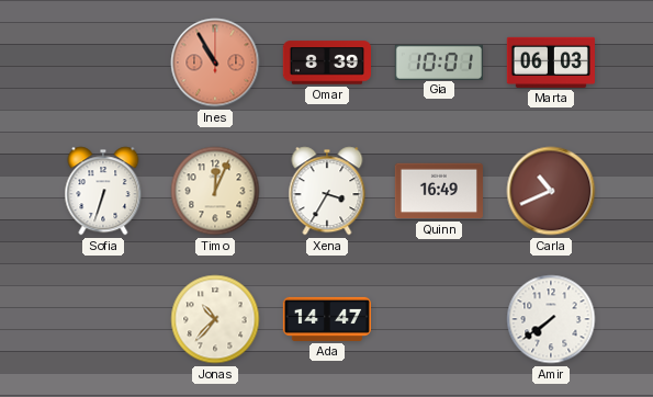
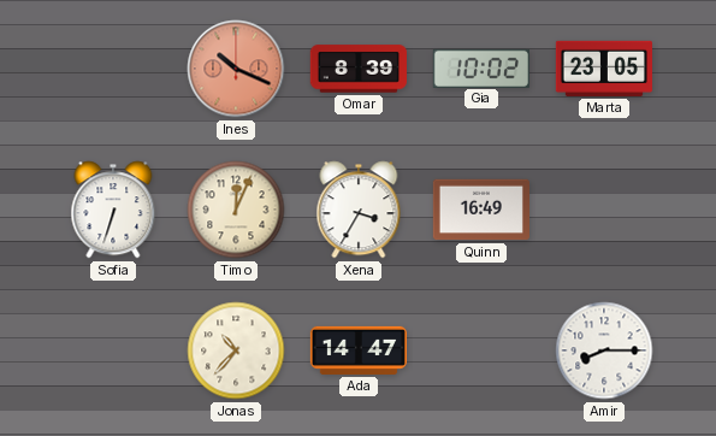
Ines: 10:55 -> 10:19
Gia: 10:01 -> 10:02
Marta: 06:03 -> 23:05
Carla: 10:41 -> none
Amir: 7:39 -> 8:15
